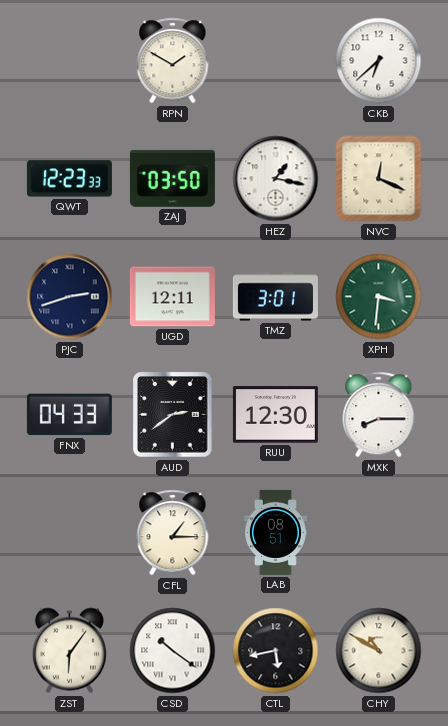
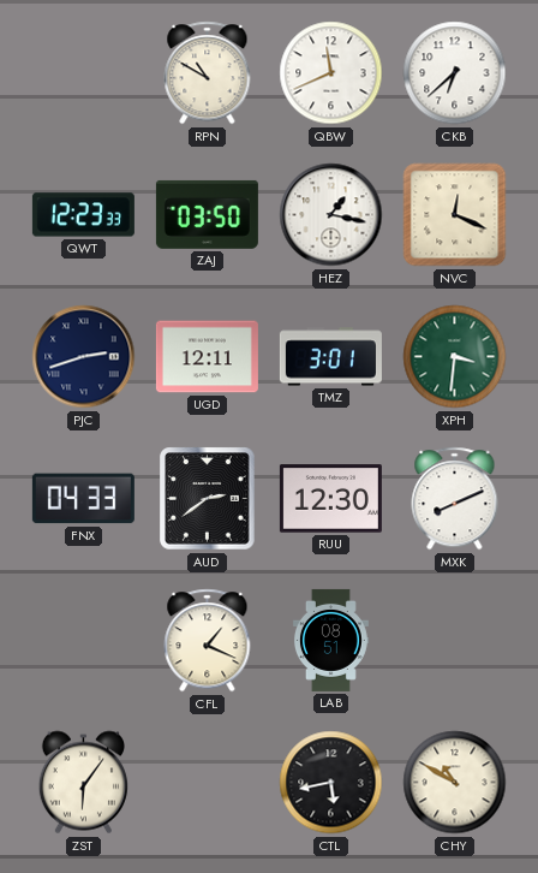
RPN: 1:50 -> 10:50
QBW: none -> 11:41
MXK: 8:15 -> 8:11
CFL: 1:15 -> 1:19
CSD: 10:21 -> none
